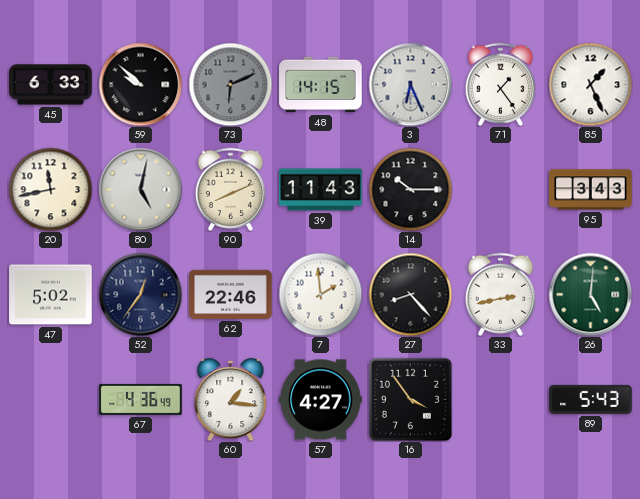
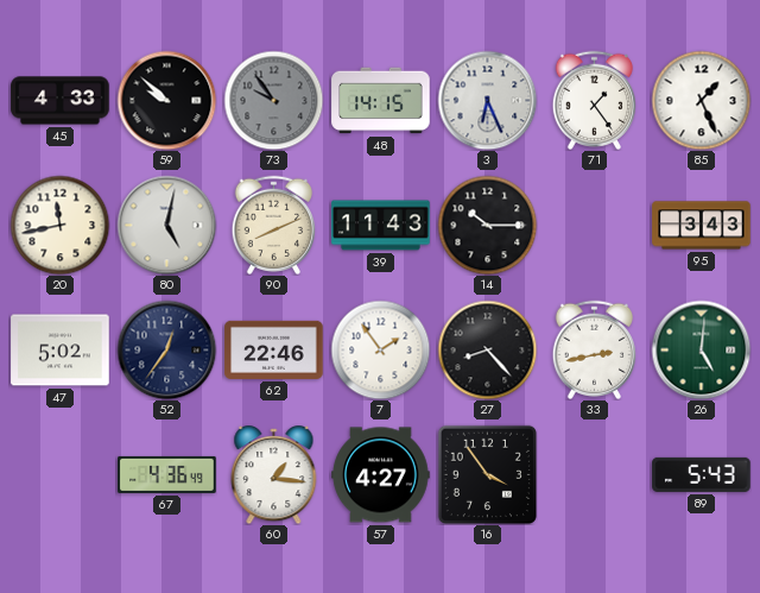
45: 6:33 -> 4:33
73: 6:11 -> 9:54
7: 1:59 -> 1:54
